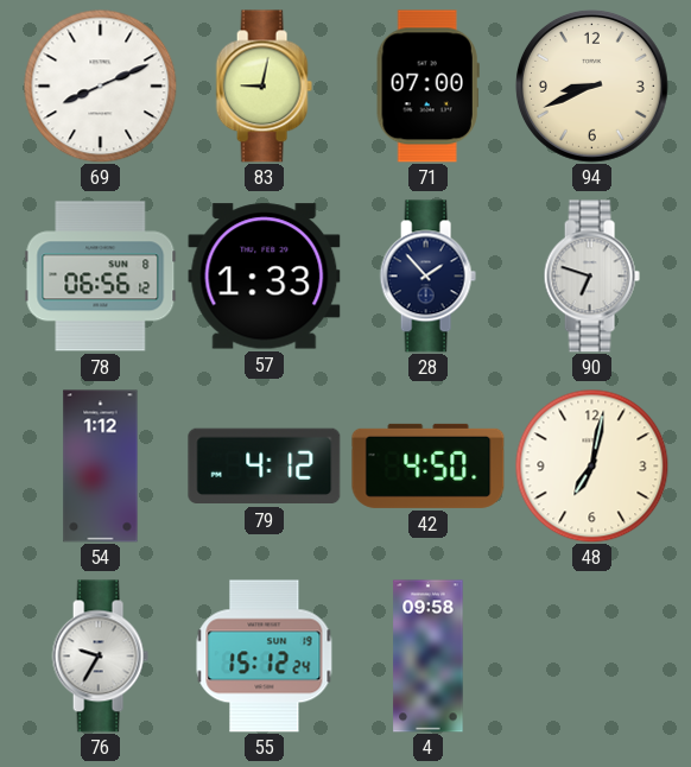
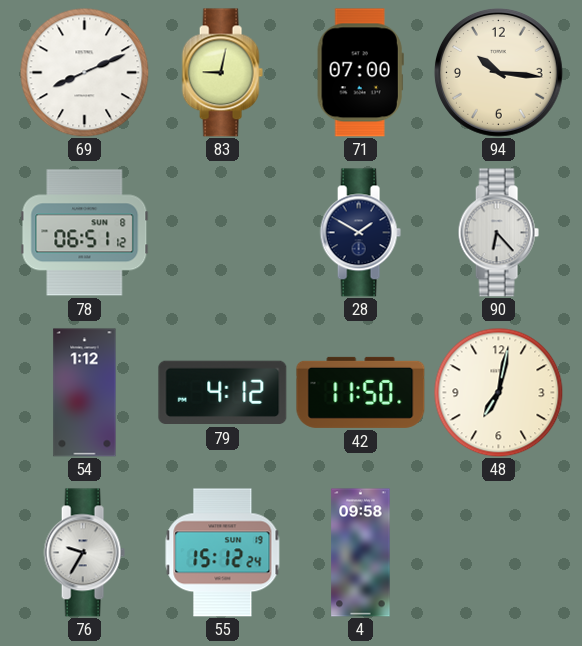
94: 8:41 -> 10:16
78: 06:56 -> 06:51
57: 1:33 -> none
28: 1:53 -> 1:50
90: 6:48 -> 6:23
42: 4:50 -> 11:50
